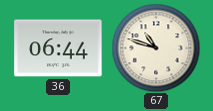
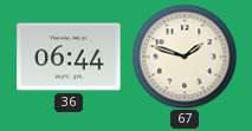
67: 10:48 -> 1:48
